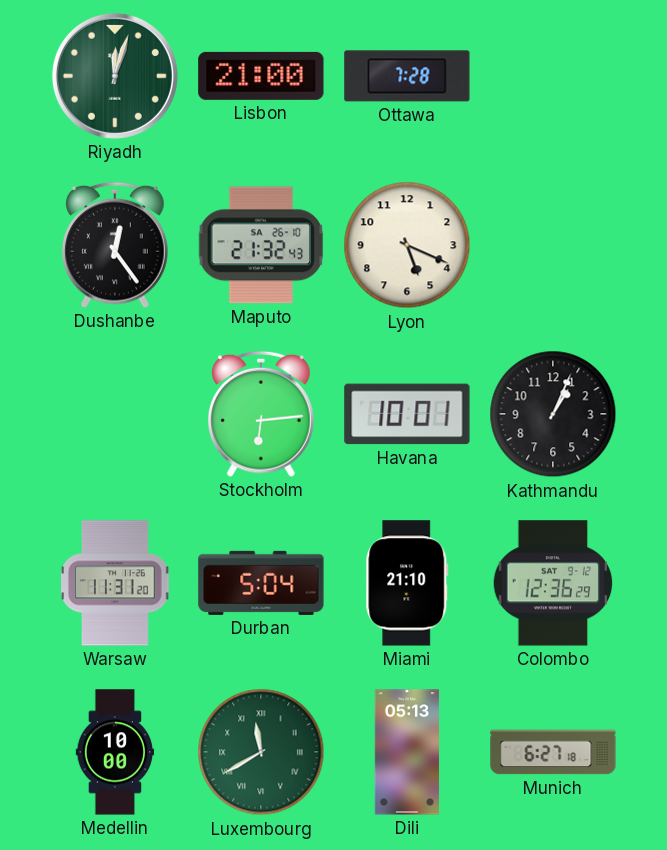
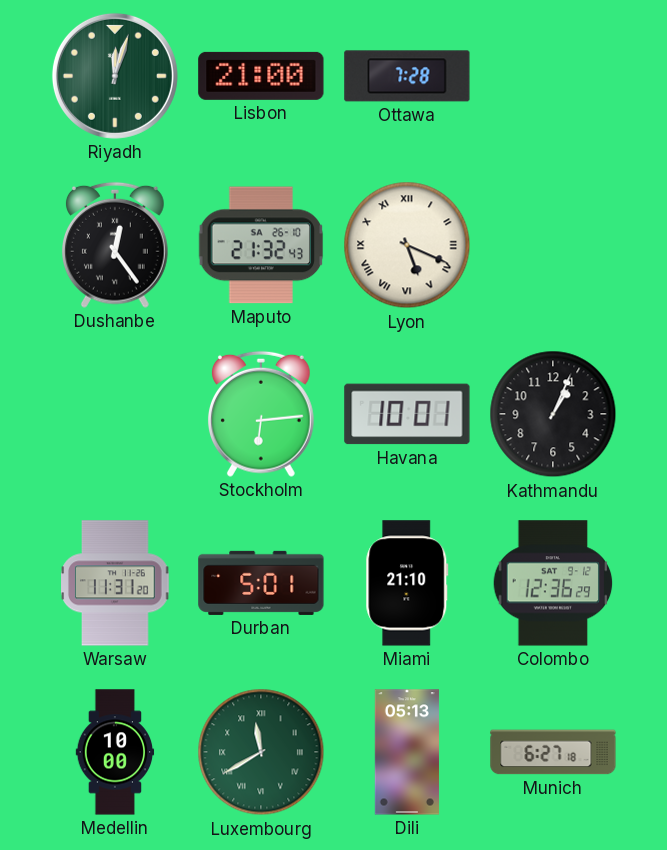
Lyon numerals: Arabic -> Roman
Durban: 5:04 -> 5:01
